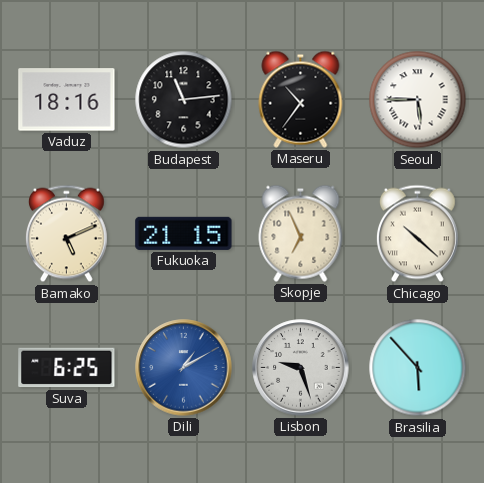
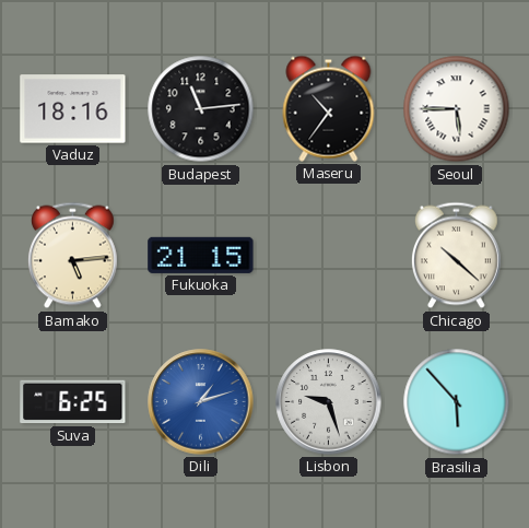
Bamako: 5:11 -> 5:14
Skopje: 6:56 -> none
Dili: 1:10 -> 1:12
